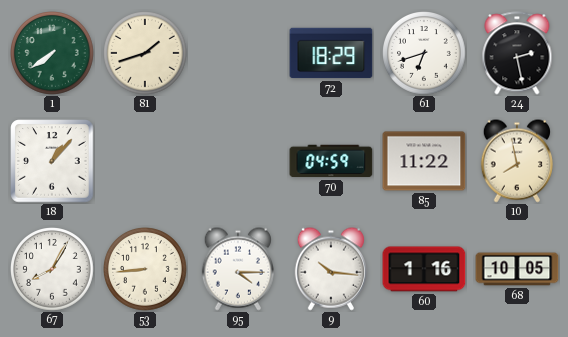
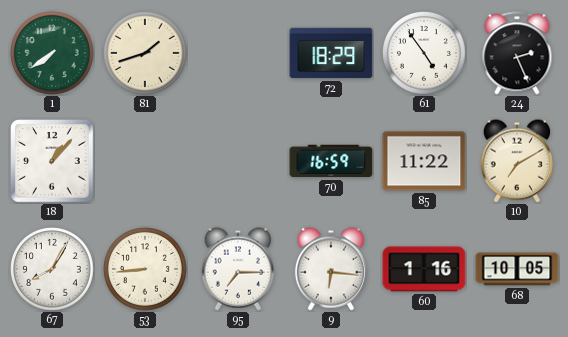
61: 6:42 -> 4:54
24: 2:28 -> 2:26
70: 04:59 -> 16:59
10: 7:58 -> 7:10
95: 4:15 -> 7:15
9: 10:16 -> 6:16
